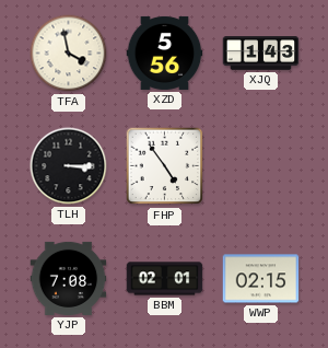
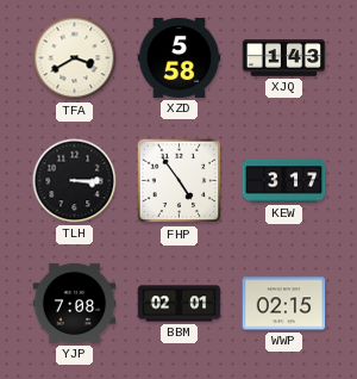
TFA: 3:58 -> 3:40
XZD: 5:56 -> 5:58
KEW: none -> 3:17
